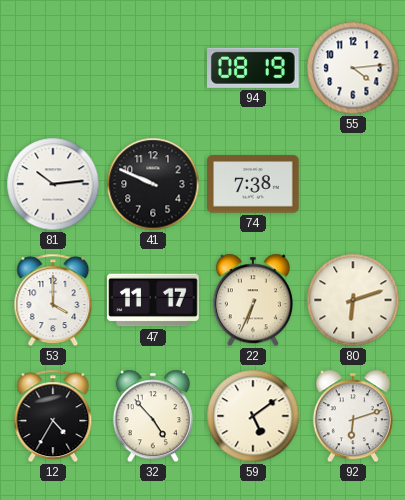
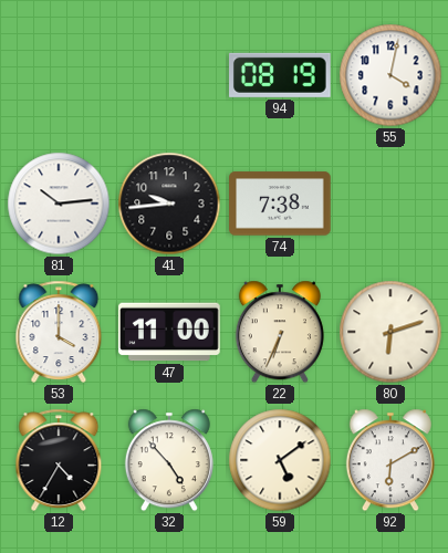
55: 4:14 -> 4:02
41: 9:49 -> 9:44
47: 11:17 -> 11:00
92: 6:12 -> 6:10
